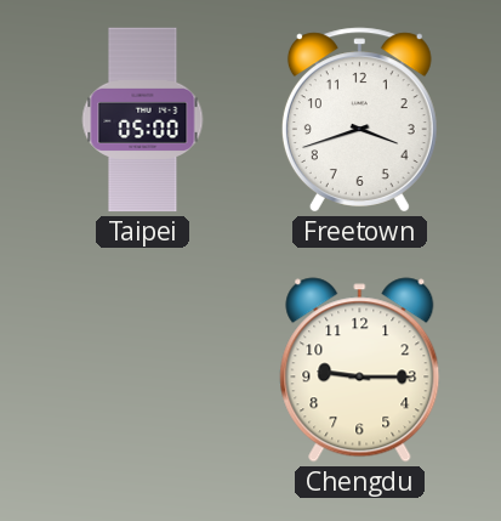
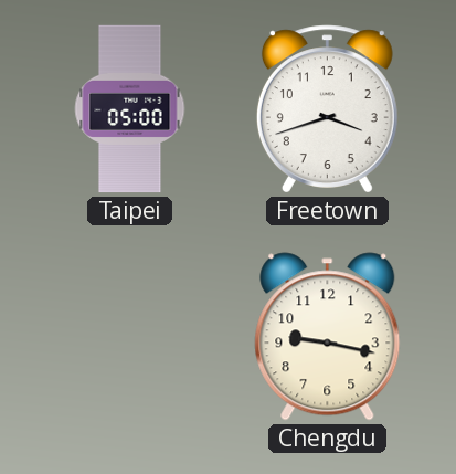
Chengdu: 9:15 -> 9:17
